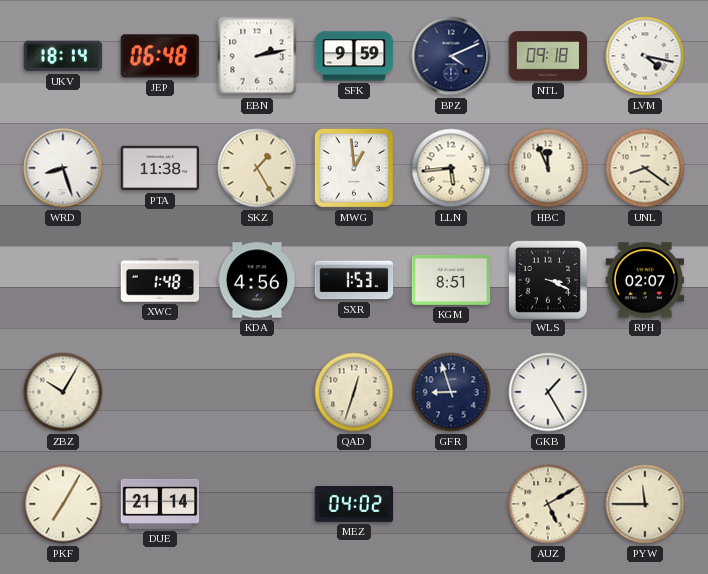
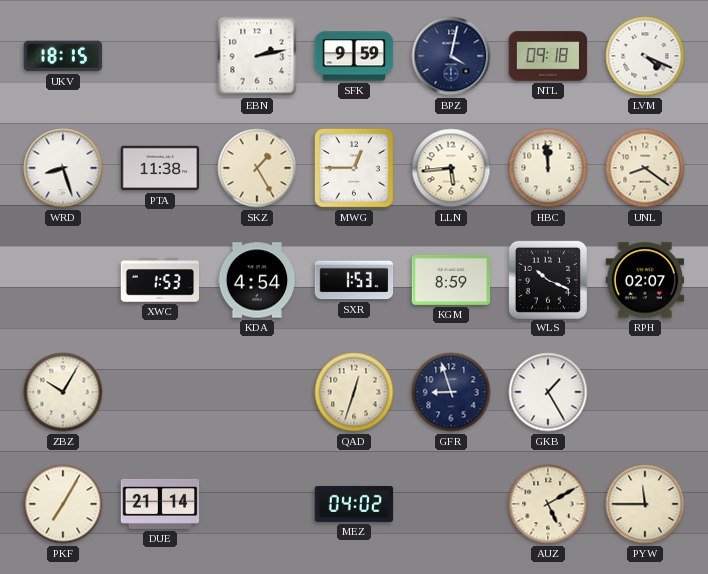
UKV: 18:14 -> 18:15
JEP: 06:48 -> none
BPZ: 4:11 -> 4:02
LVM: 4:17 -> 4:19
MWG: 12:59 -> 12:45
HBC: 11:56 -> 11:59
XWC: 1:48 -> 1:53
KDA: 4:56 -> 4:54
KGM: 8:51 -> 8:59
WLS: 3:19 -> 10:19
